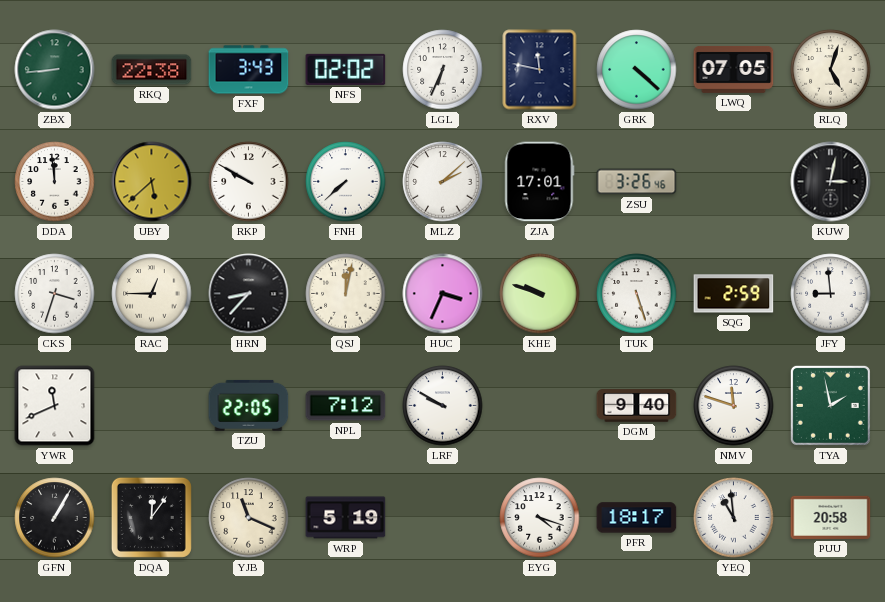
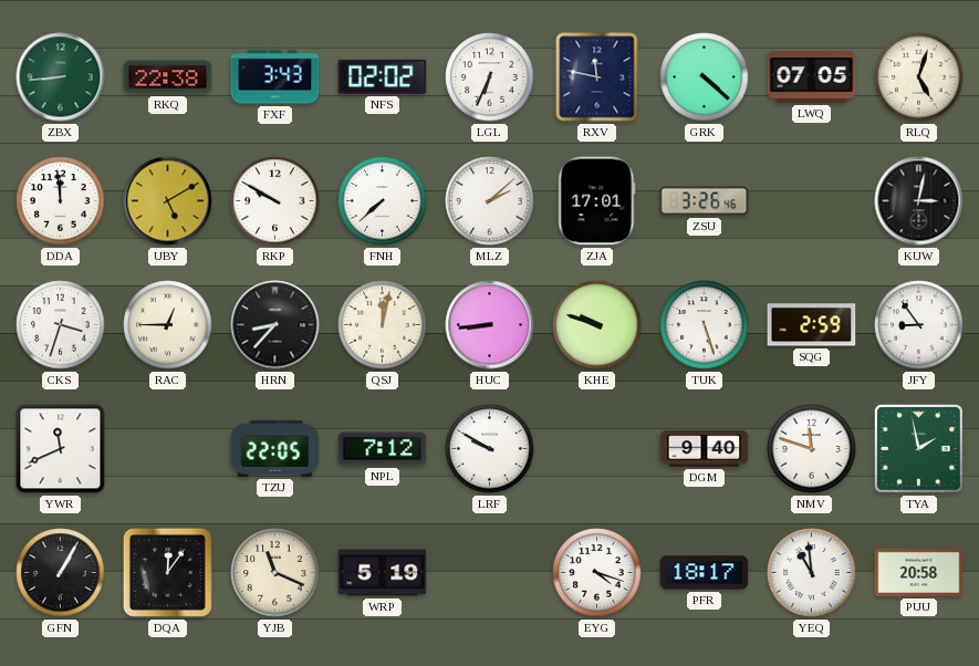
UBY: 5:38 -> 5:10
HUC: 3:34 -> 8:44
JFY: 8:59 -> 8:54
